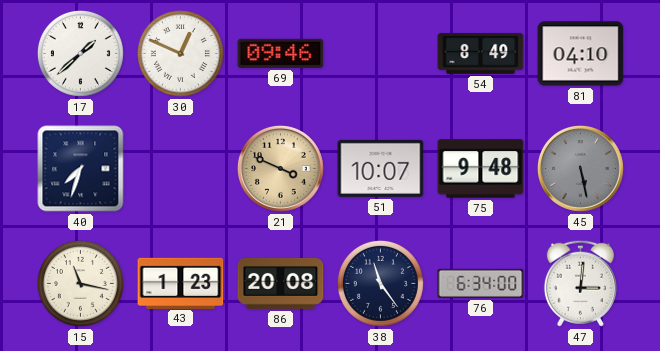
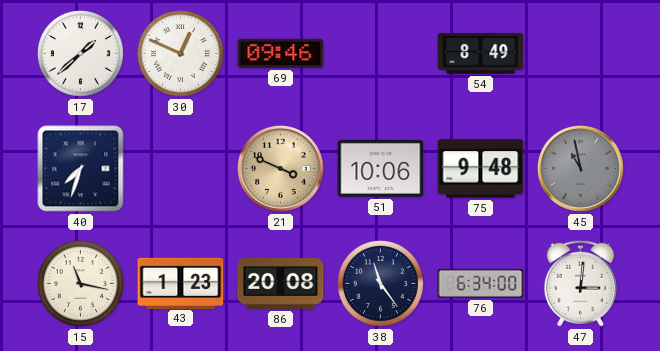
81: 04:10 -> none
51: 10:07 -> 10:06
45: 5:28 -> 10:58
